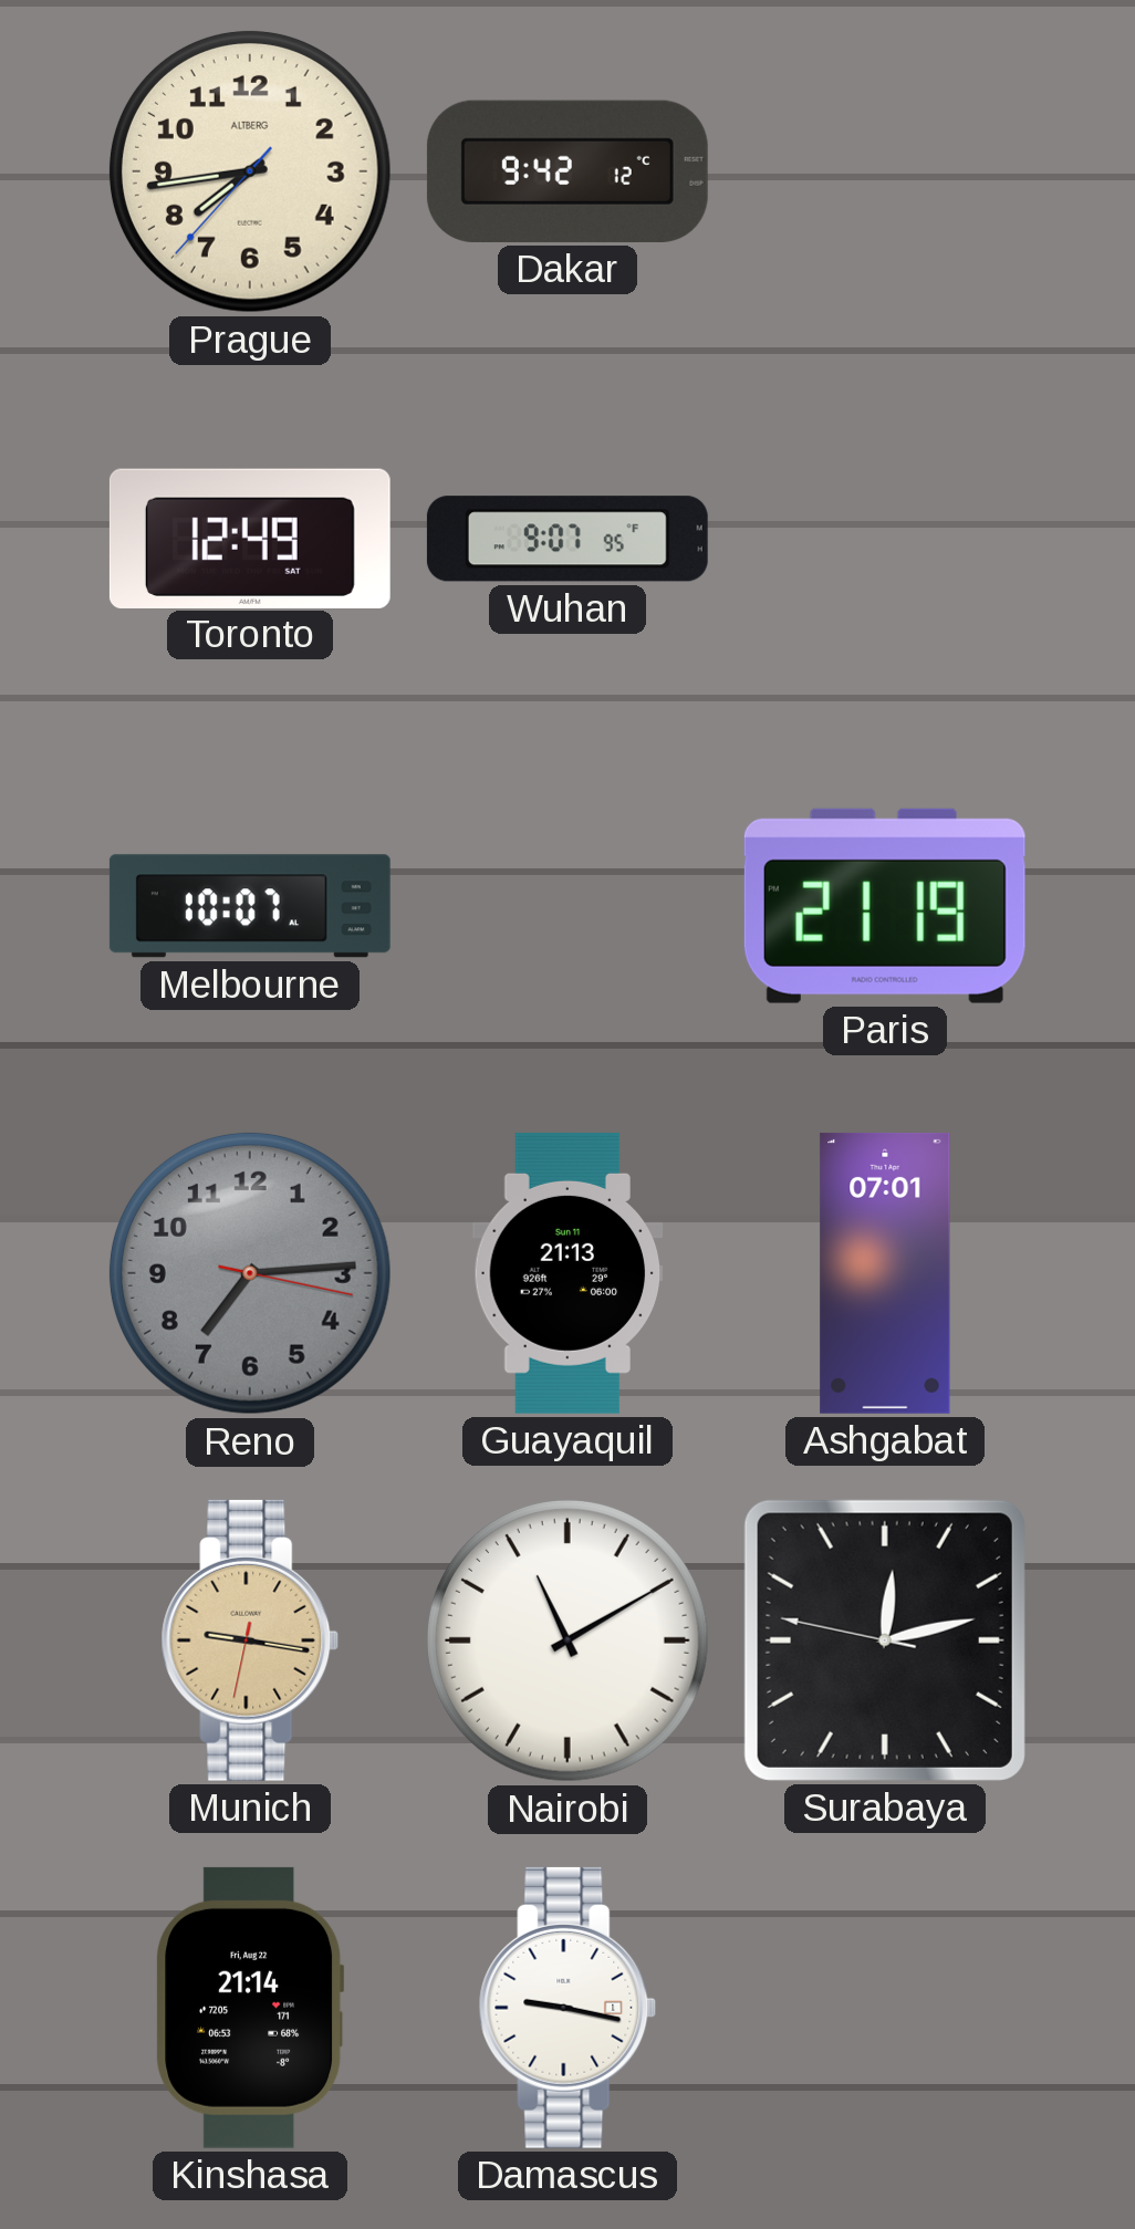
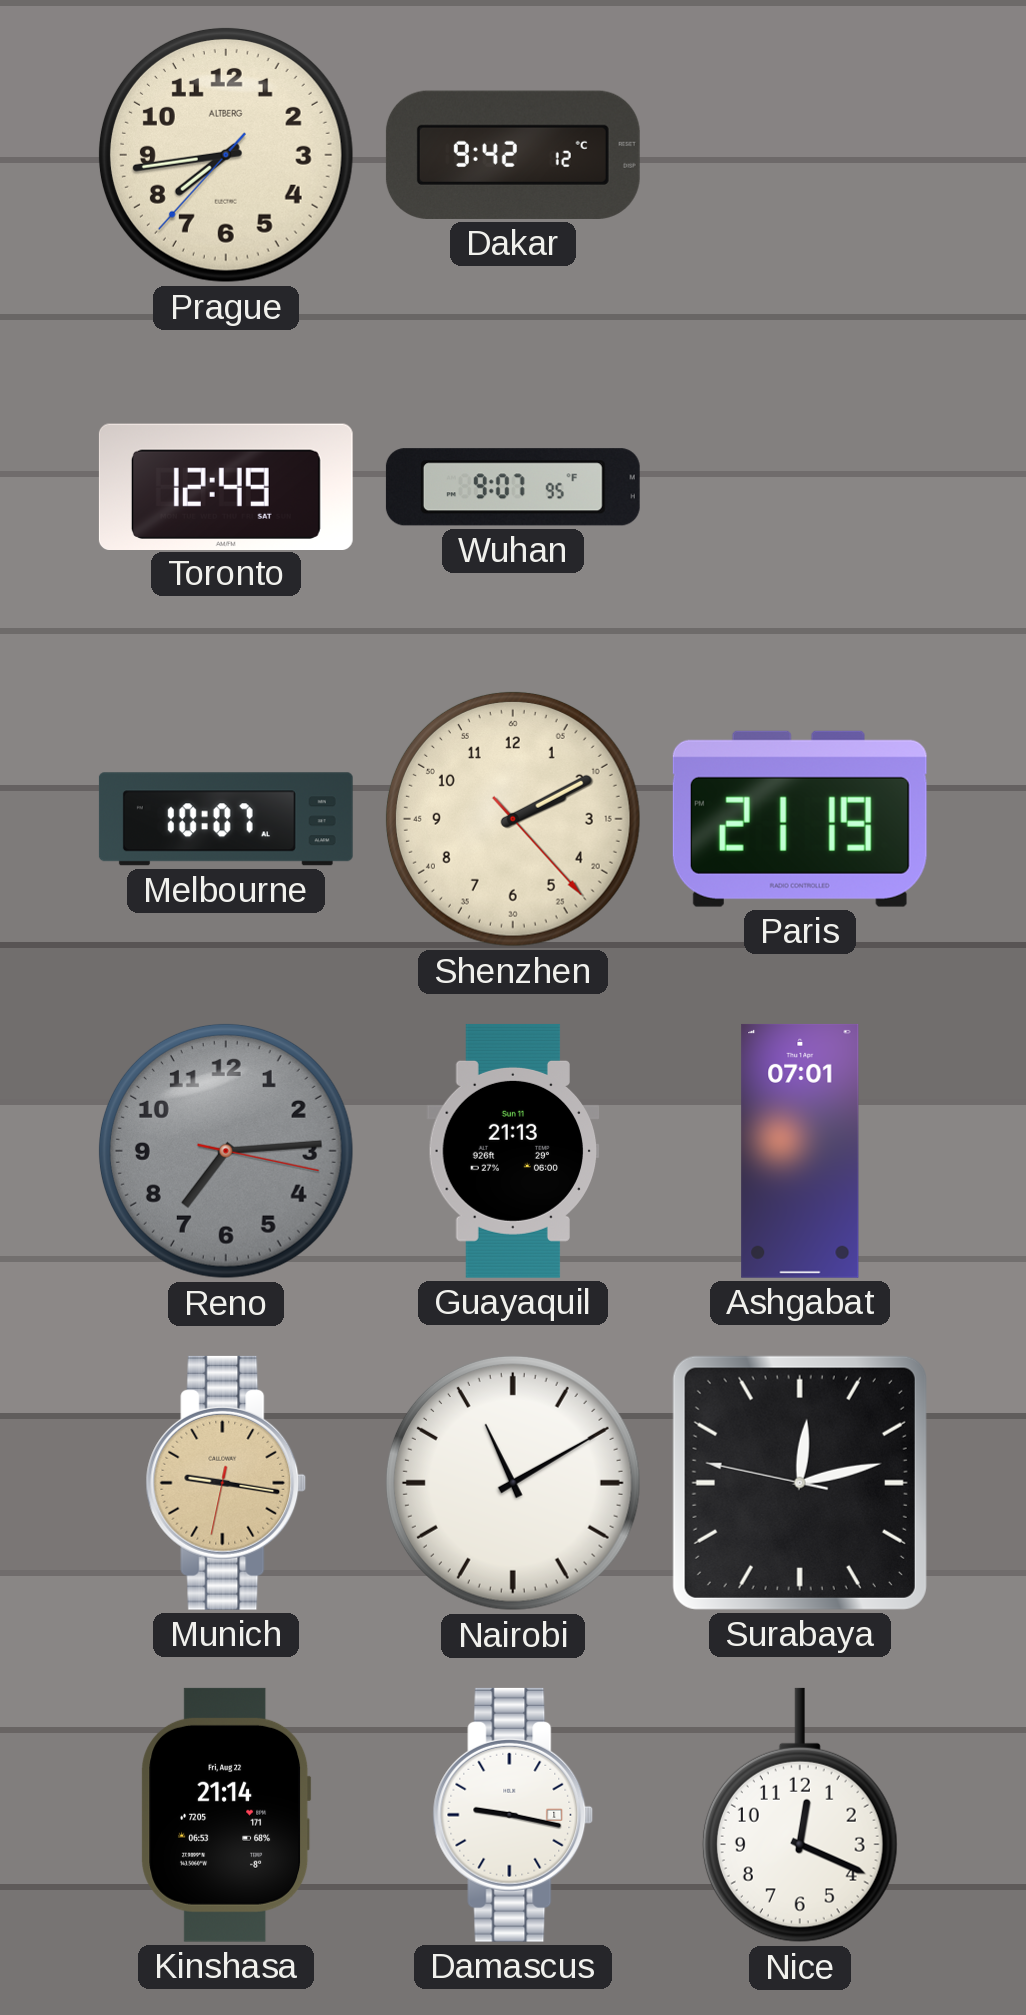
Shenzhen: none -> 2:10
Nice: none -> 12:19
